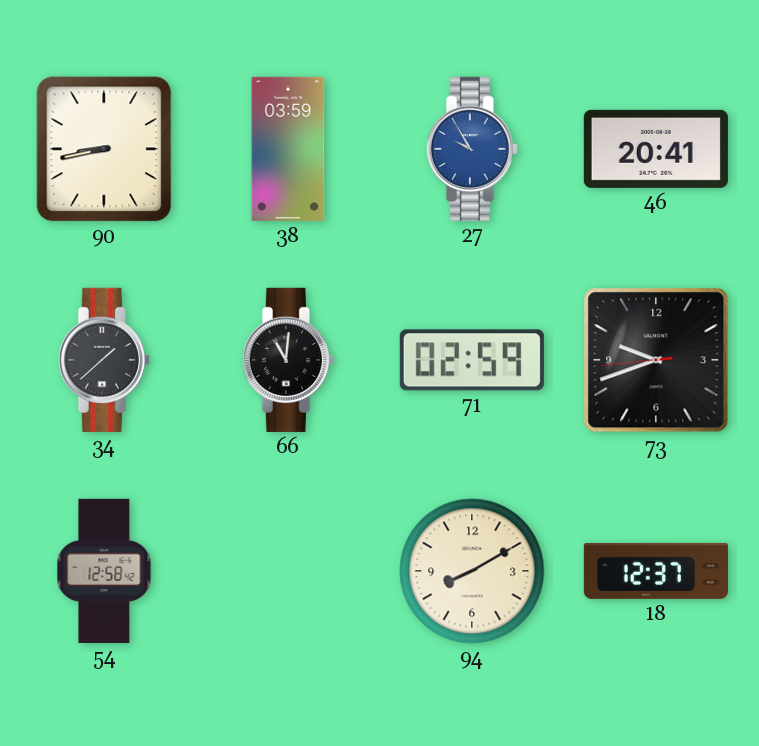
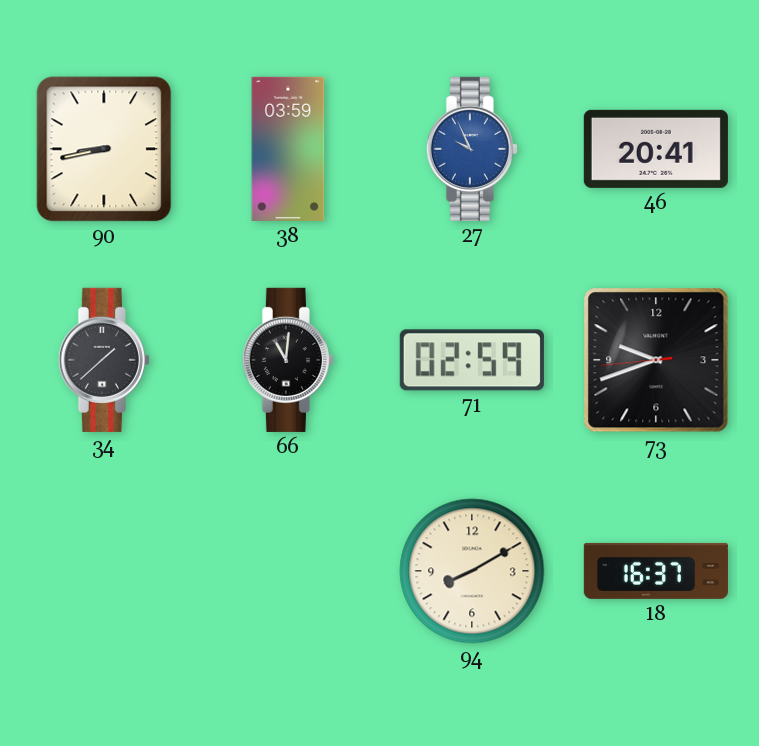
27: 9:55 -> 9:56
54: 12:58 -> none
18: 12:37 -> 16:37
